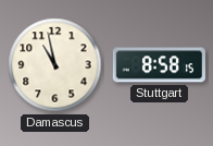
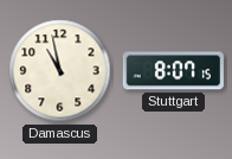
Stuttgart: 8:58 -> 8:07
